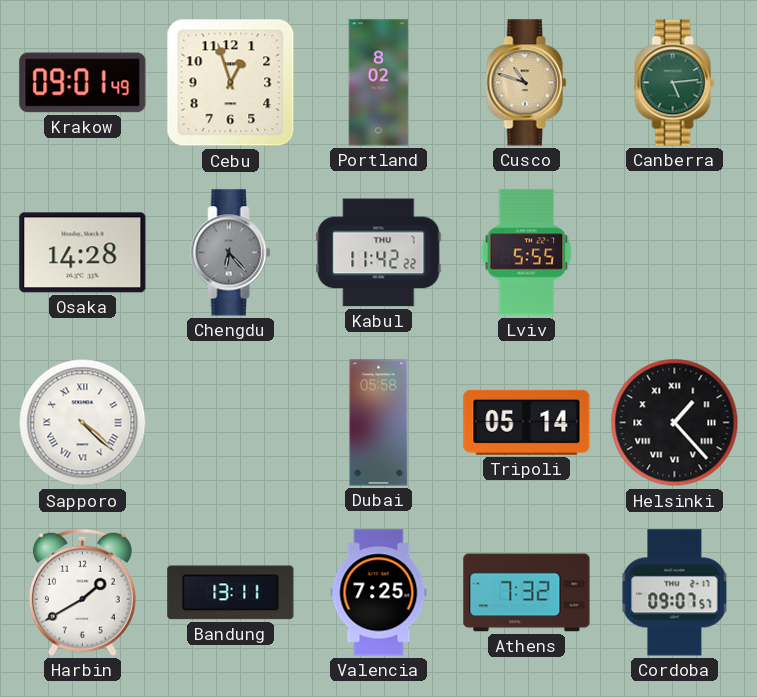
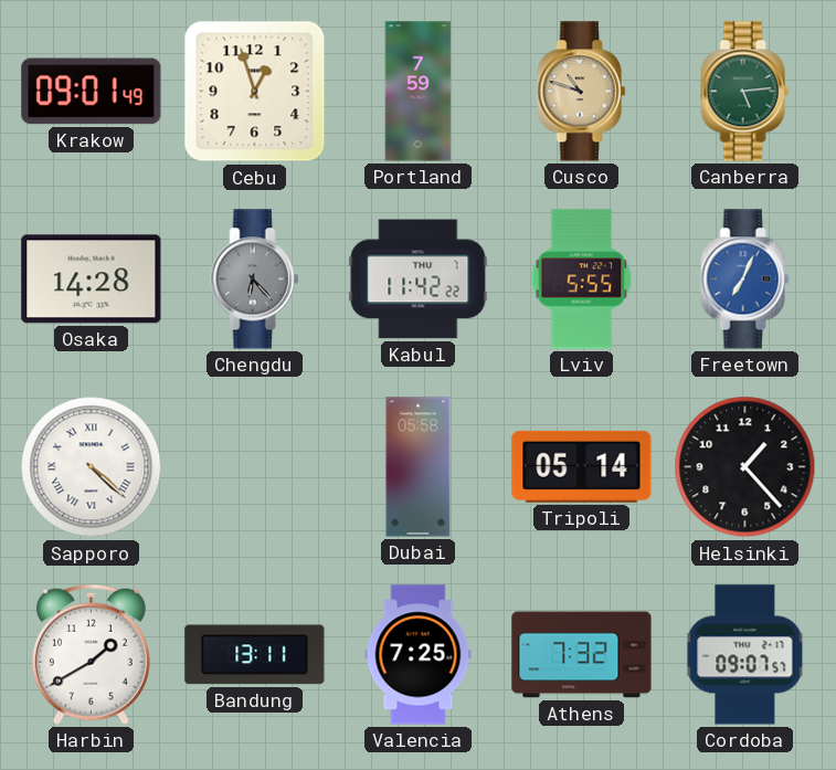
Portland: 8:02 -> 7:59
Freetown: none -> 7:04
Helsinki numerals: Roman -> Arabic
